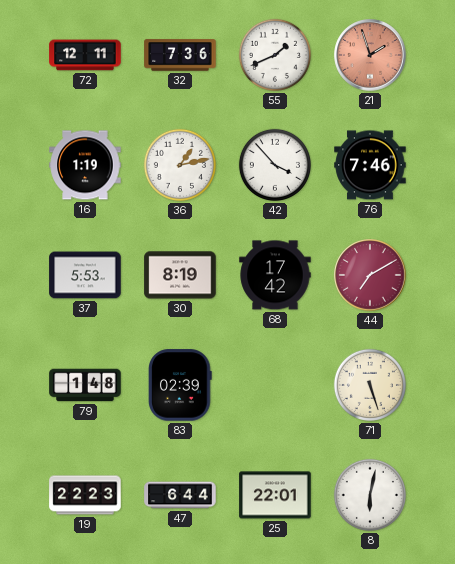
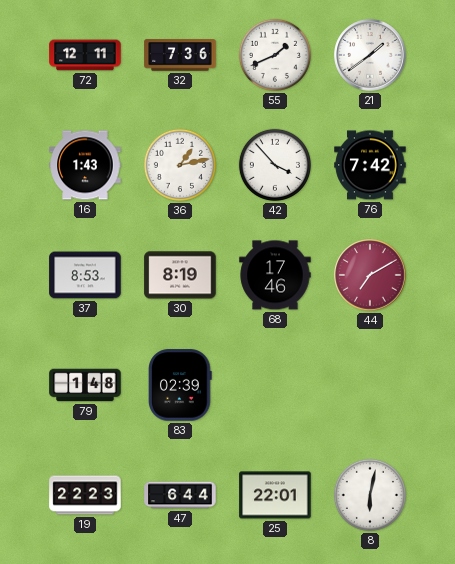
21: 1:57 -> 1:39
21 dial: salmon -> white
16: 1:19 -> 1:43
76: 7:46 -> 7:42
37: 5:53 -> 8:53
68: 17:42 -> 17:46
71: 5:27 -> none
